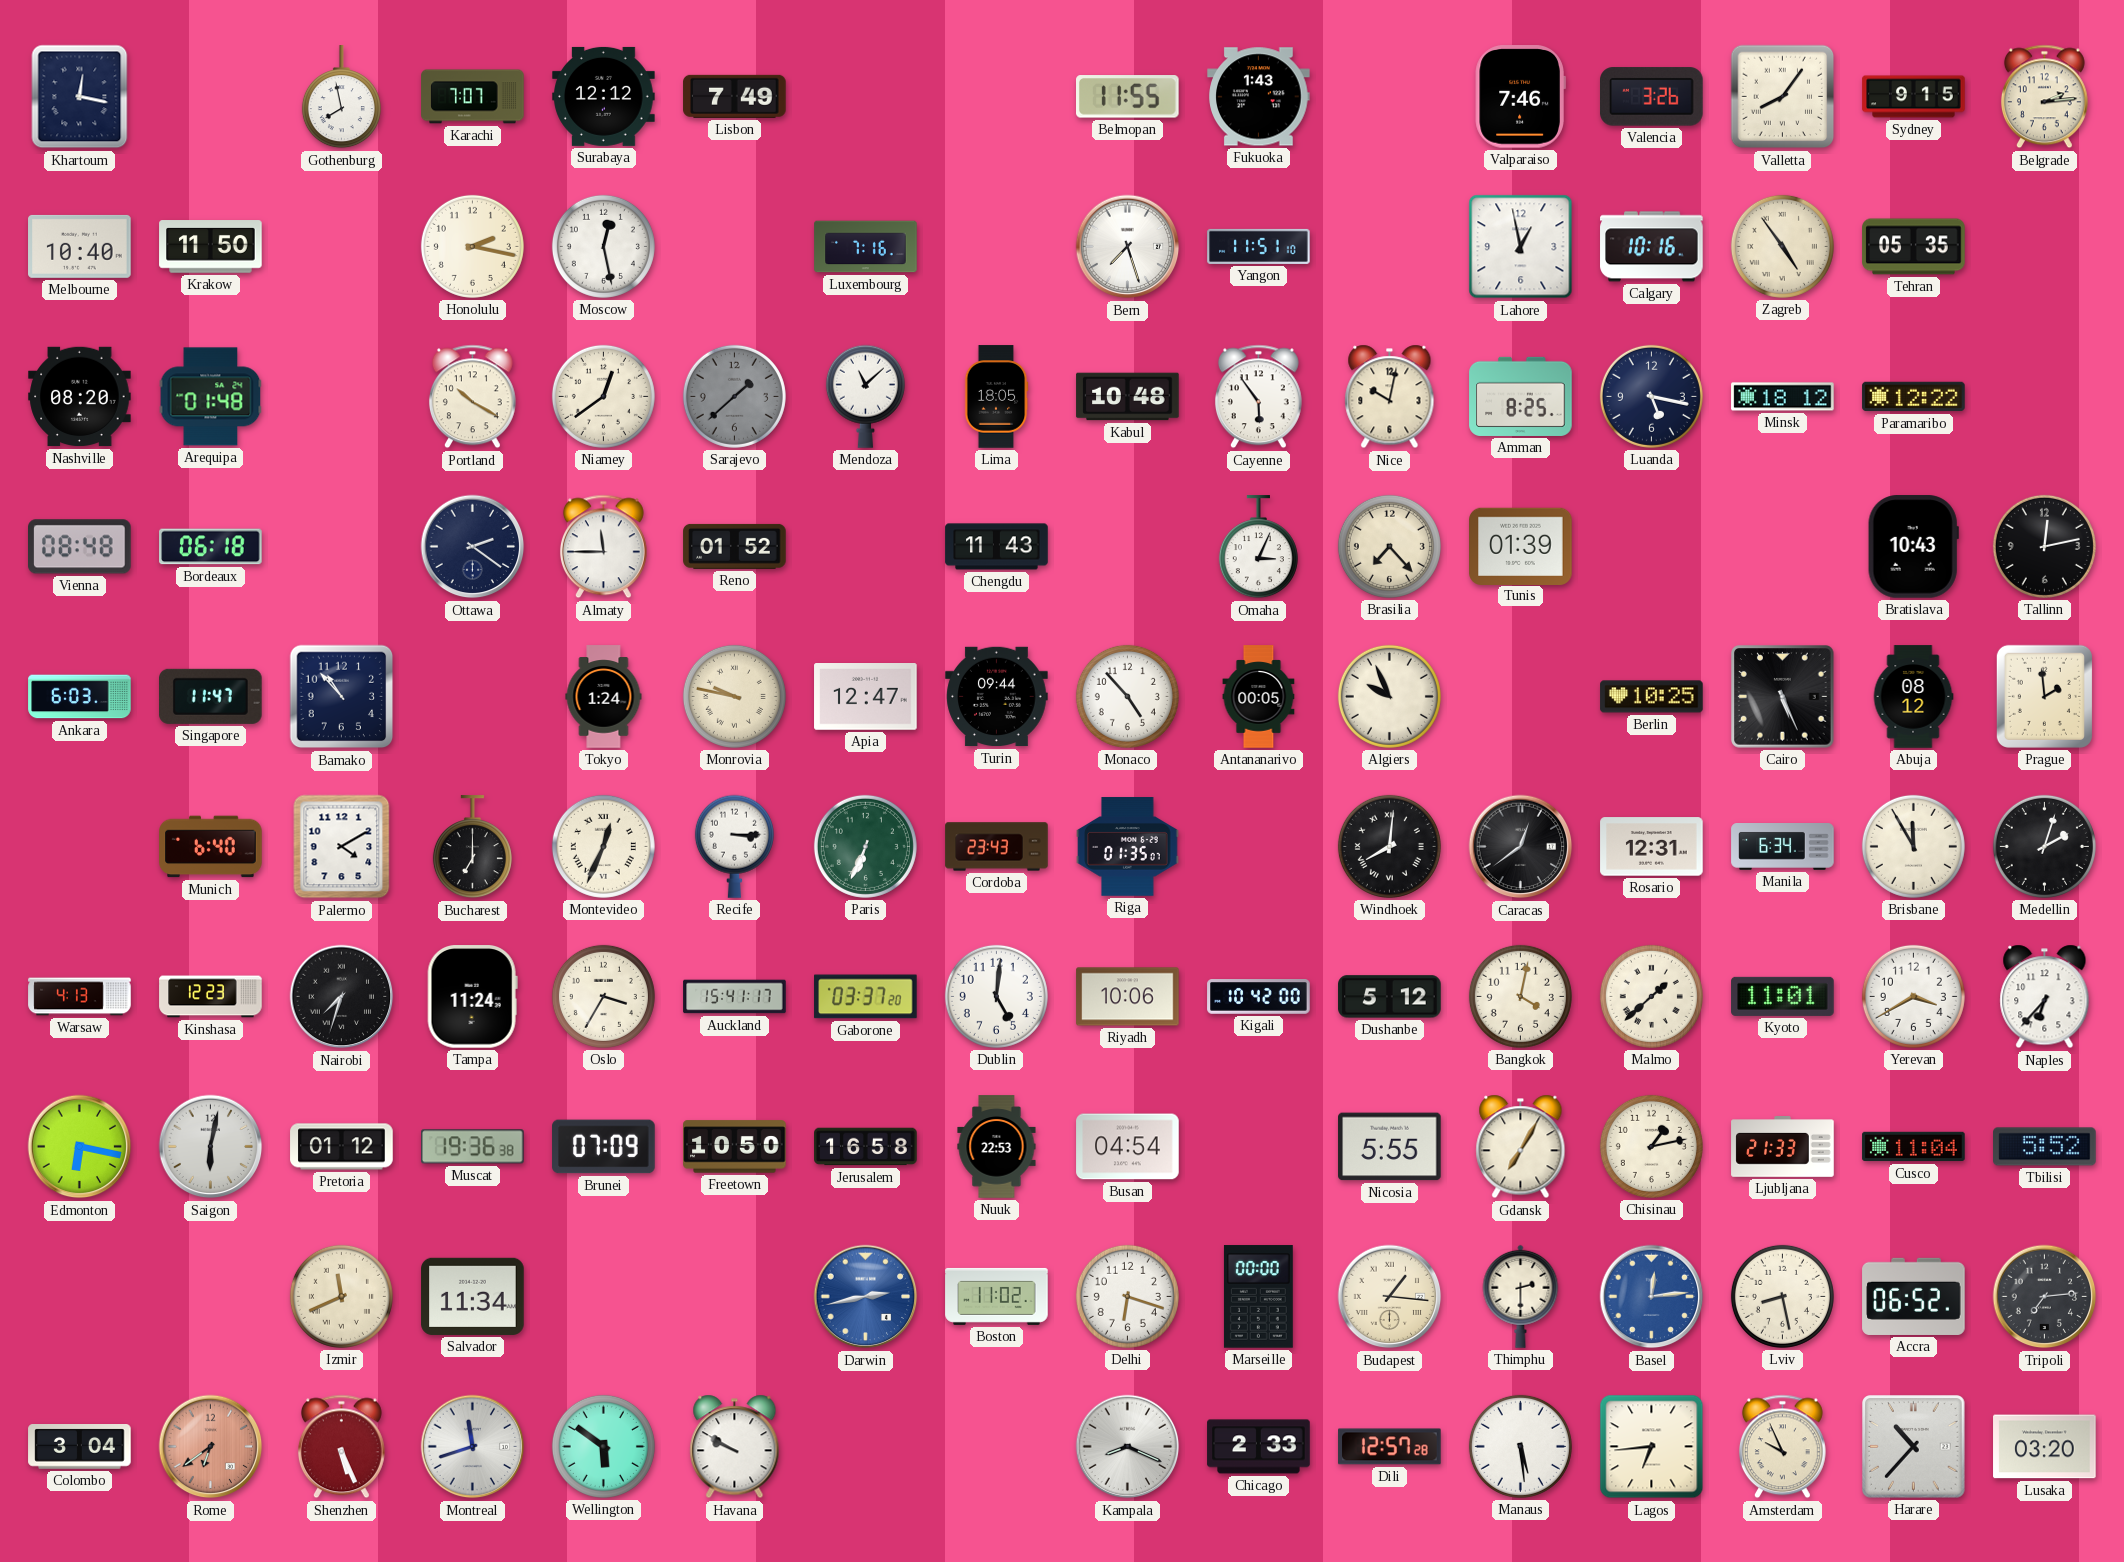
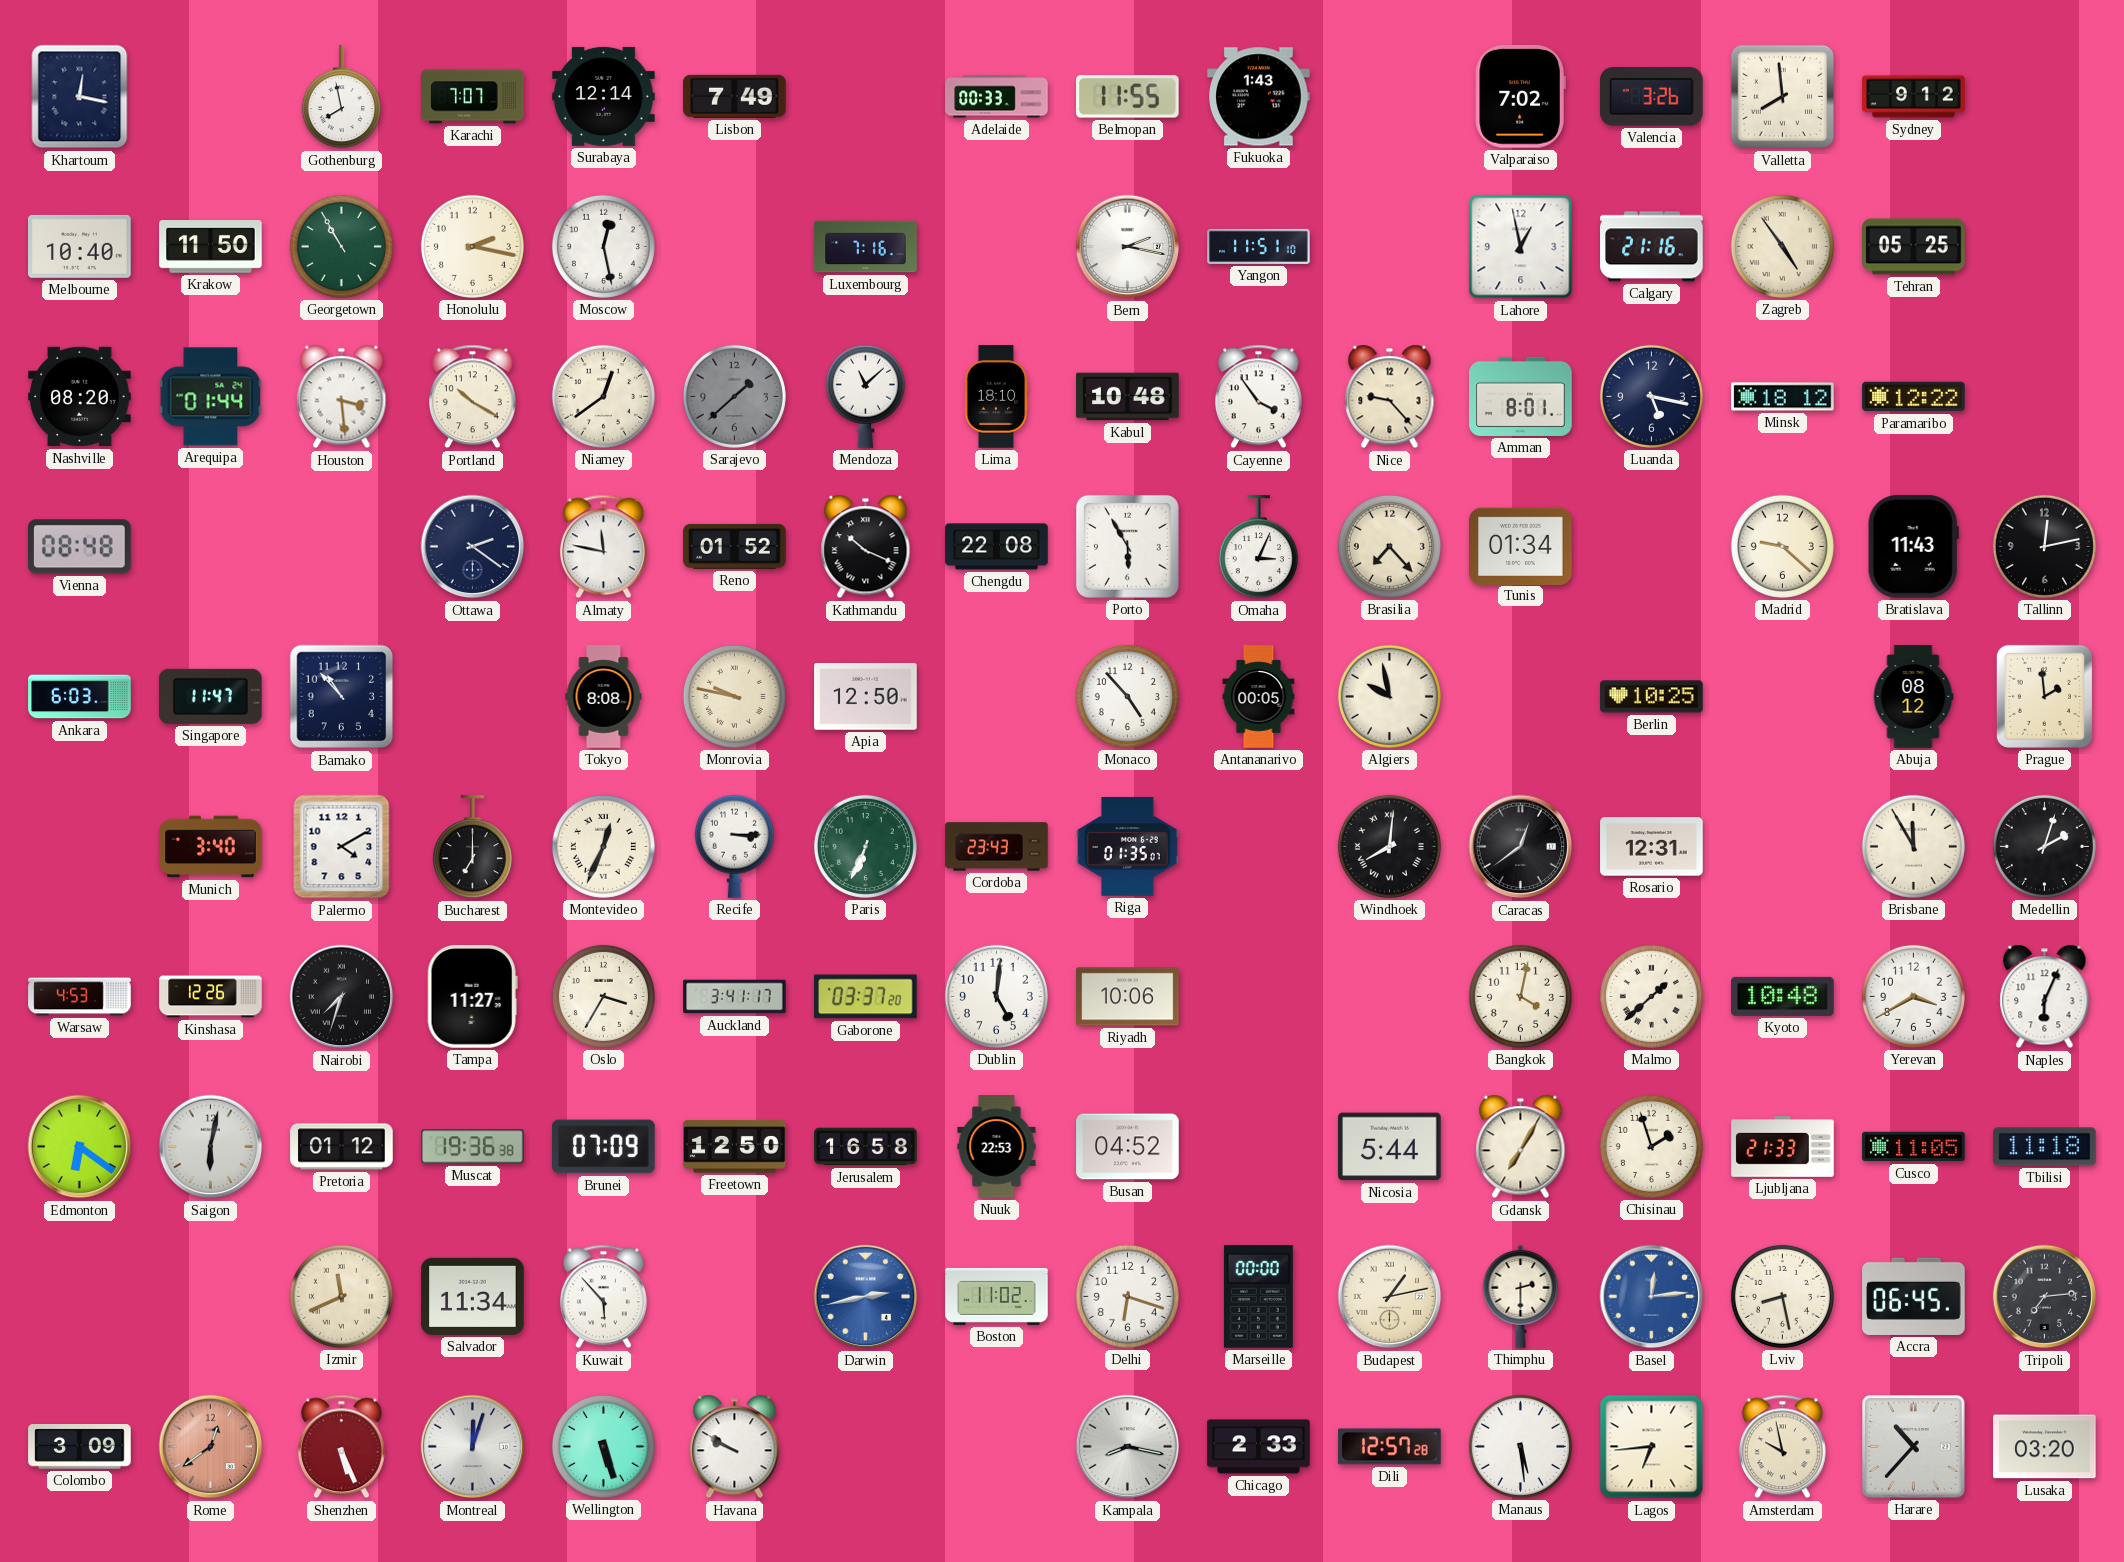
Surabaya: 12:12 -> 12:14
Adelaide: none -> 00:33
Valparaiso: 7:46 -> 7:02
Valletta: 8:06 -> 7:59
Sydney: 9:15 -> 9:12
Belgrade: 2:14 -> none
Georgetown: none -> 10:55
Bern: 7:27 -> 2:17
Calgary: 10:16 -> 21:16
Tehran: 05:35 -> 05:25
Arequipa: 01:48 -> 01:44
Houston: none -> 3:29
Lima: 18:05 -> 18:10
Cayenne: 5:54 -> 3:54
Nice: 10:02 -> 9:23
Amman: 8:25 -> 8:01
Bordeaux: 06:18 -> none
Almaty: 11:45 -> 11:47
Kathmandu: none -> 10:19
Chengdu: 11:43 -> 22:08
Porto: none -> 5:55
Tunis: 01:39 -> 01:34
Madrid: none -> 9:22
Bratislava: 10:43 -> 11:43
Tokyo: 1:24 -> 8:08
Apia: 12:47 -> 12:50
Turin: 09:44 -> none
Algiers: 9:56 -> 9:58
Cairo: 5:26 -> none
Munich: 6:40 -> 3:40
Manila: 6:34 -> none
Warsaw: 4:13 -> 4:53
Kinshasa: 12:23 -> 12:26
Tampa: 11:24 -> 11:27
Auckland: 15:41 -> 3:41
Kigali: 10:42 -> none
Dushanbe: 5:12 -> none
Kyoto: 11:01 -> 10:48
Naples: 6:37 -> 6:04
Edmonton: 6:17 -> 6:21
Freetown: 10:50 -> 12:50
Busan: 04:54 -> 04:52
Nicosia: 5:55 -> 5:44
Chisinau: 1:13 -> 1:57
Cusco: 11:04 -> 11:05
Tbilisi: 5:52 -> 11:18
Kuwait: none -> 5:53
Budapest: 1:16 -> 1:13
Accra: 06:52 -> 06:45
Colombo: 3:04 -> 3:09
Rome: 6:39 -> 12:39
Montreal: 11:42 -> 12:03
Wellington: 5:51 -> 5:27
Kampala: 8:19 -> 8:17
Amsterdam: 9:56 -> 9:58
